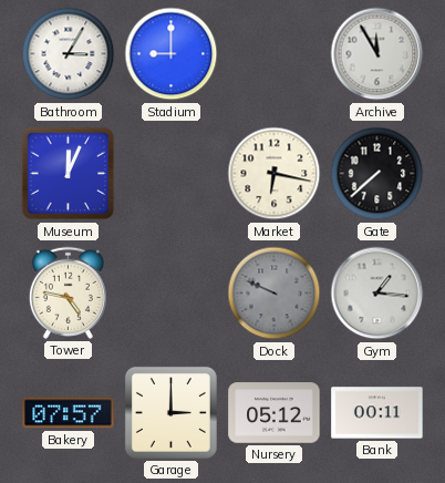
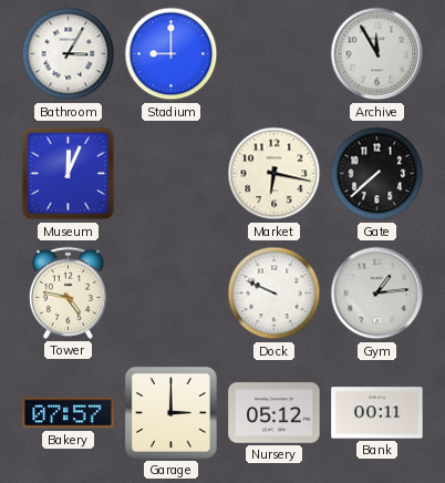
Dock dial: grey -> white
Gym: 1:16 -> 1:14
